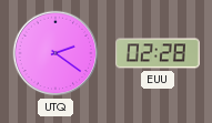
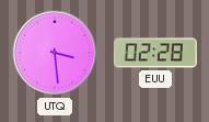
UTQ: 2:21 -> 3:29
